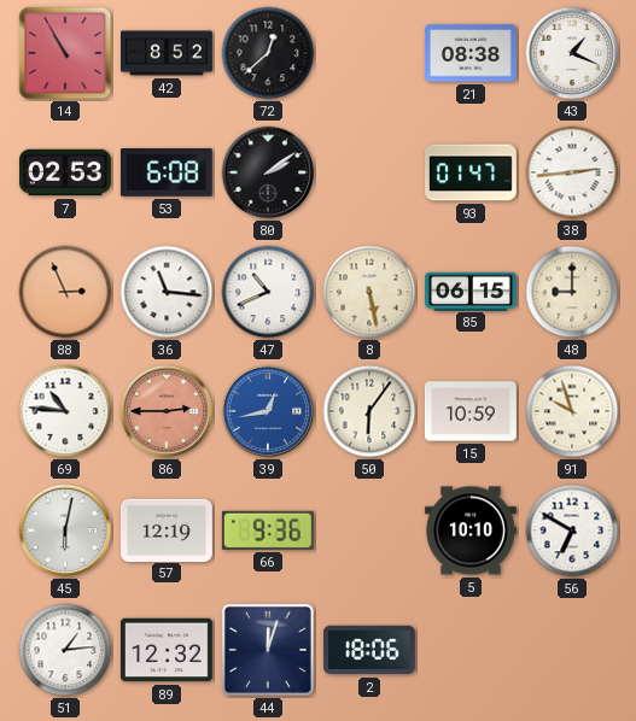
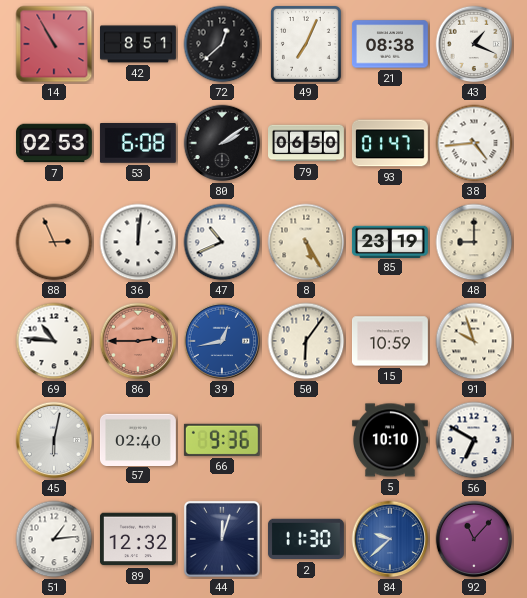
42: 8:52 -> 8:51
49: none -> 7:04
79: none -> 06:50
38: 2:44 -> 4:44
36: 11:16 -> 12:01
8: 5:28 -> 5:25
85: 06:15 -> 23:19
57: 12:19 -> 02:40
2: 18:06 -> 11:30
84: none -> 9:38
92: none -> 11:07
